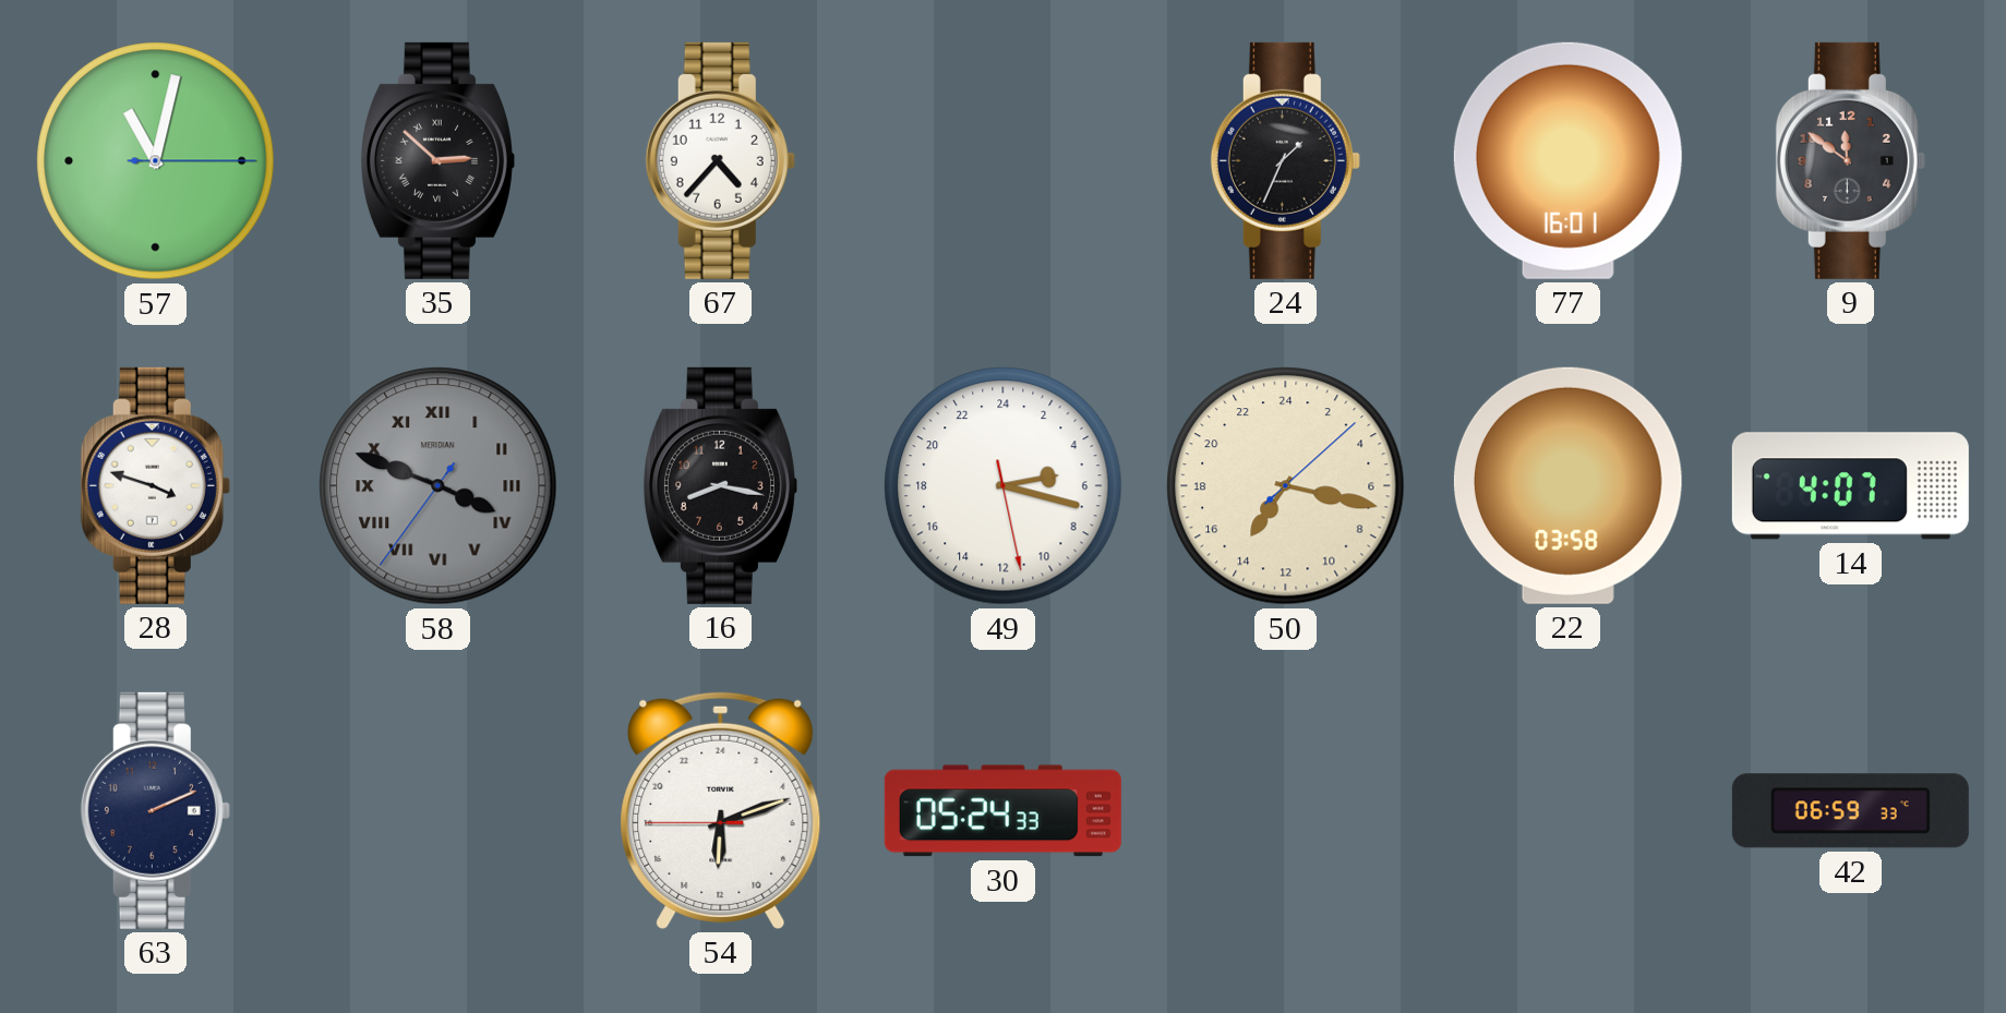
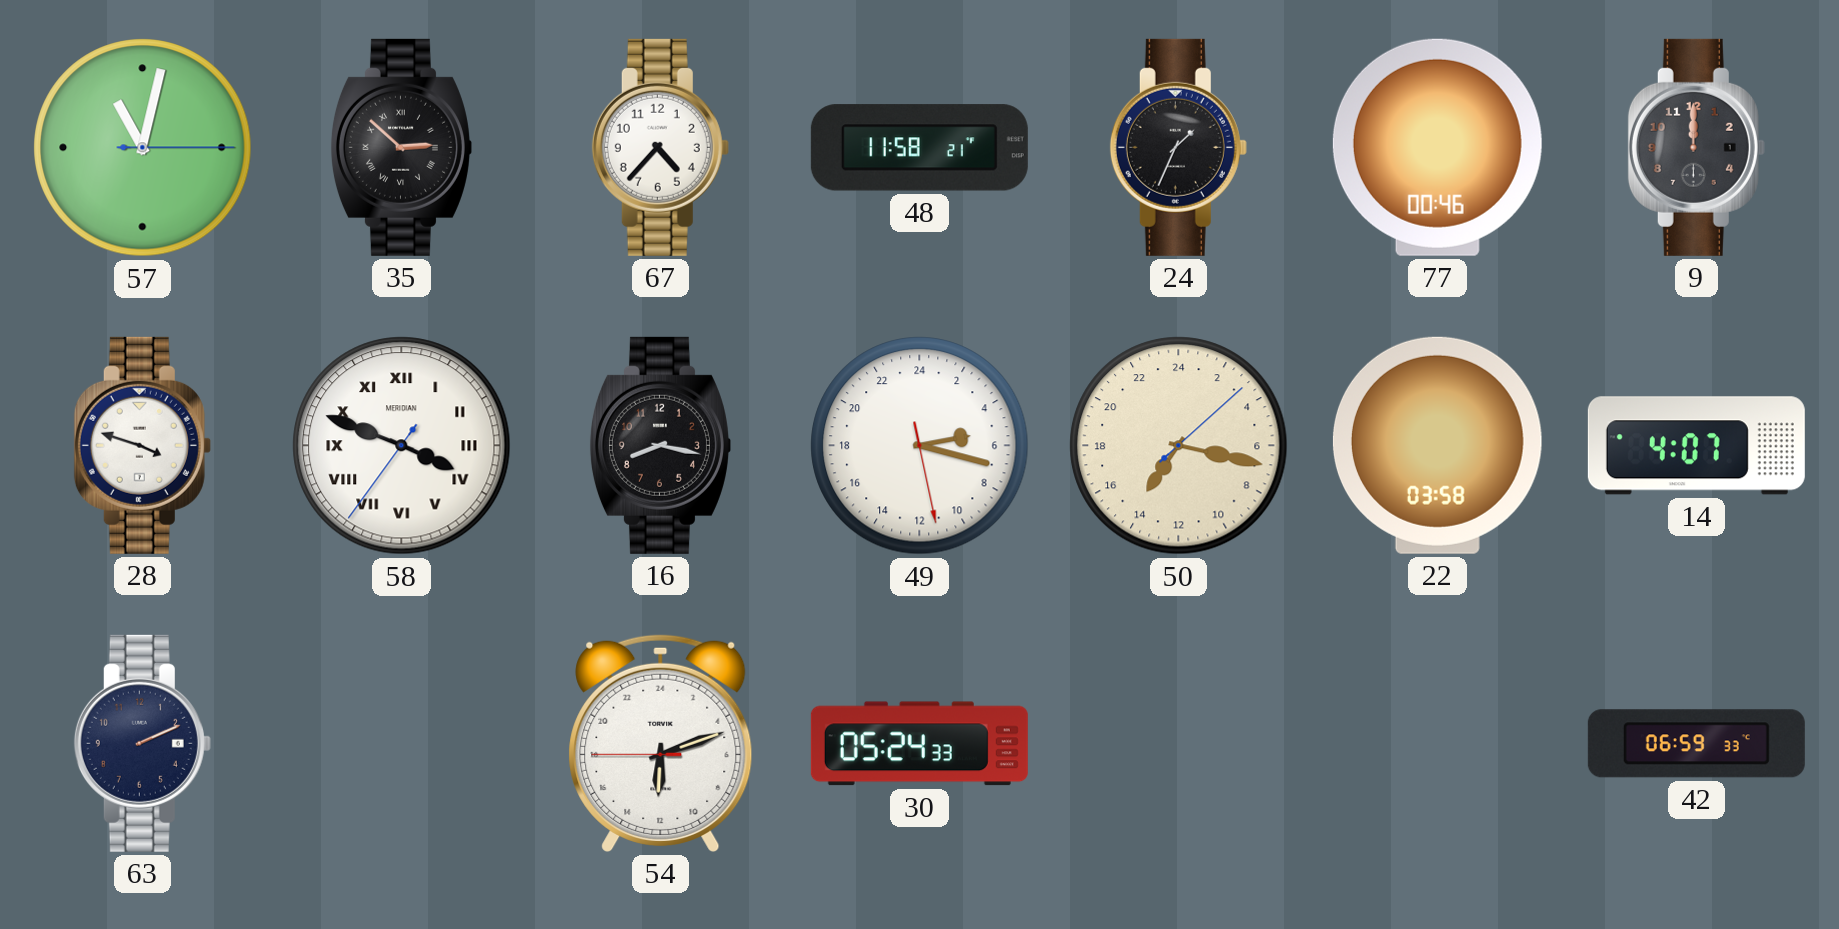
48: none -> 11:58
77: 16:01 -> 00:46
9: 11:51 -> 12:00
58 dial: grey -> white
